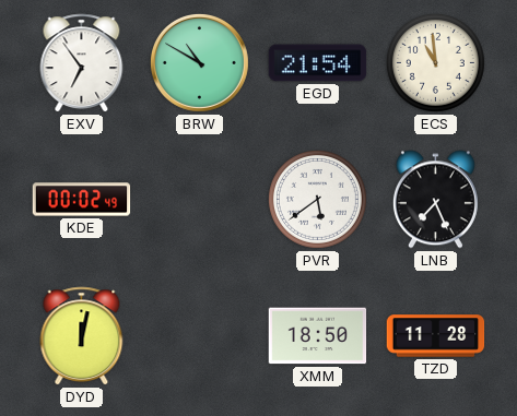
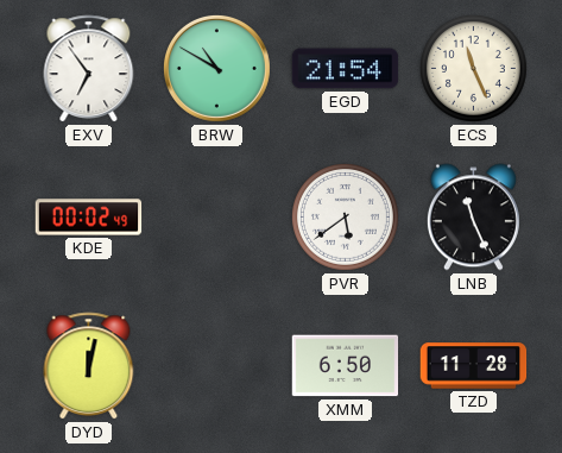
ECS: 10:59 -> 11:26
LNB: 7:26 -> 11:26
XMM: 18:50 -> 6:50
